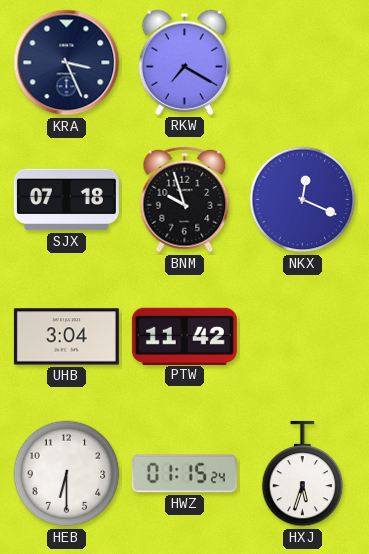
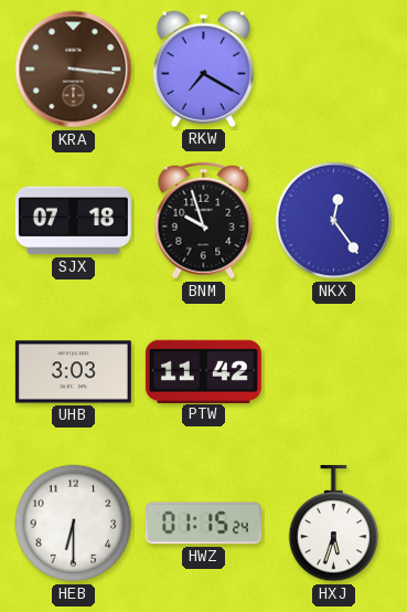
KRA: 3:26 -> 3:16
KRA dial: navy -> brown
NKX: 12:19 -> 12:24
UHB: 3:04 -> 3:03
